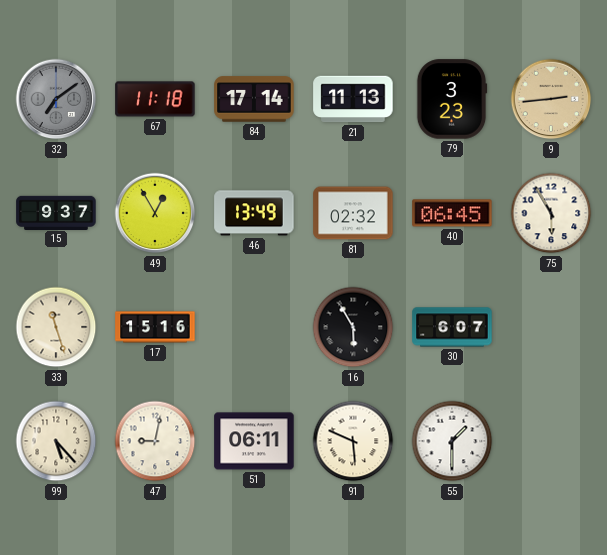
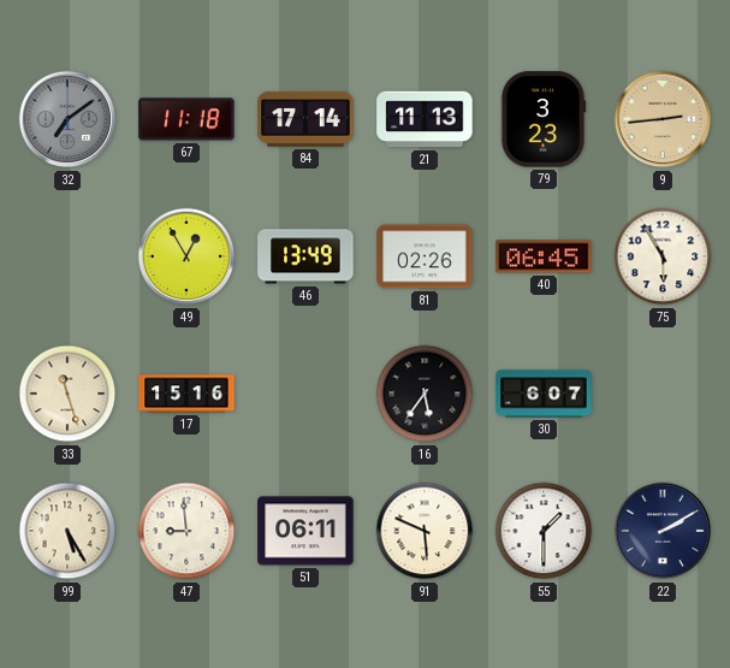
15: 9:37 -> none
81: 02:32 -> 02:26
16: 5:55 -> 5:36
99: 5:23 -> 5:25
47: 9:02 -> 8:59
22: none -> 2:10
